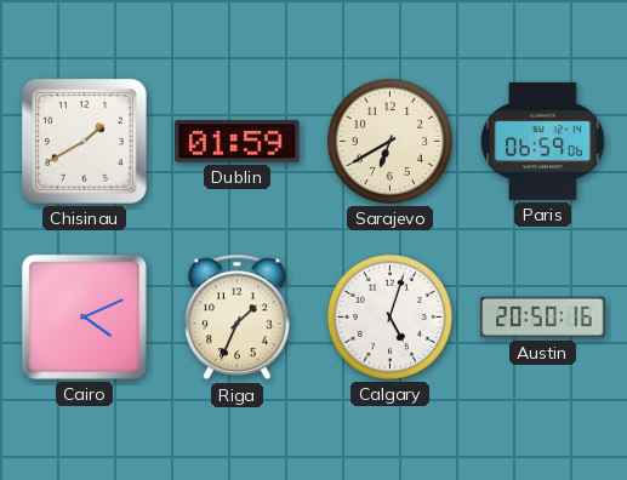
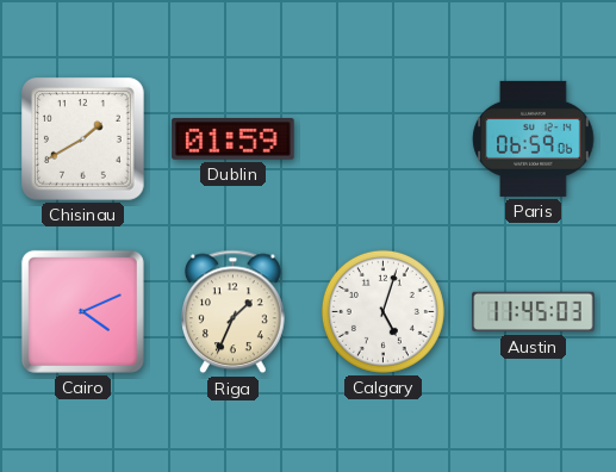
Sarajevo: 6:40 -> none
Austin: 20:50 -> 11:45
